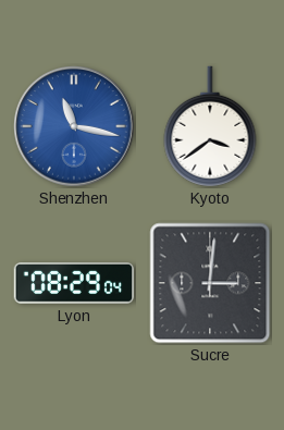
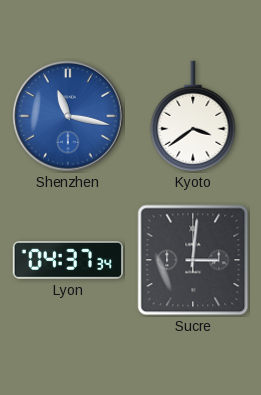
Lyon: 08:29 -> 04:37
